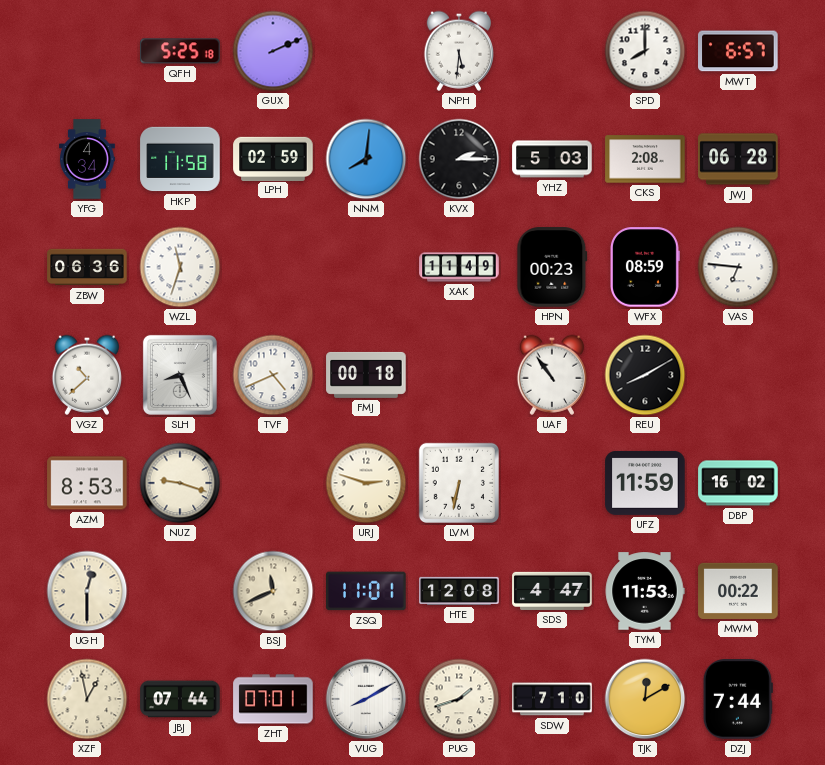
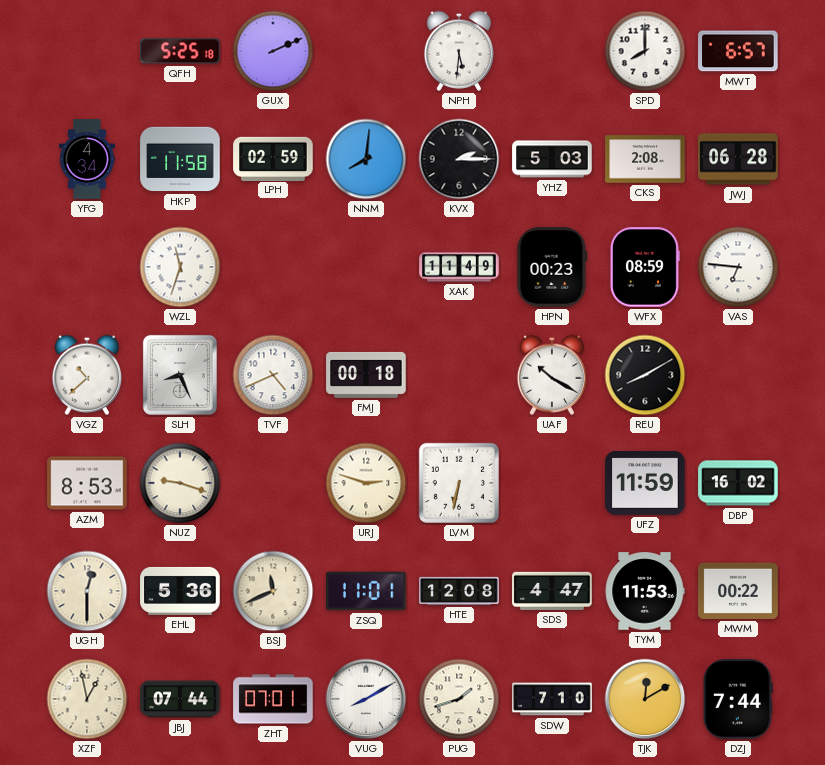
ZBW: 06:36 -> none
UAF: 10:54 -> 10:20
EHL: none -> 5:36
